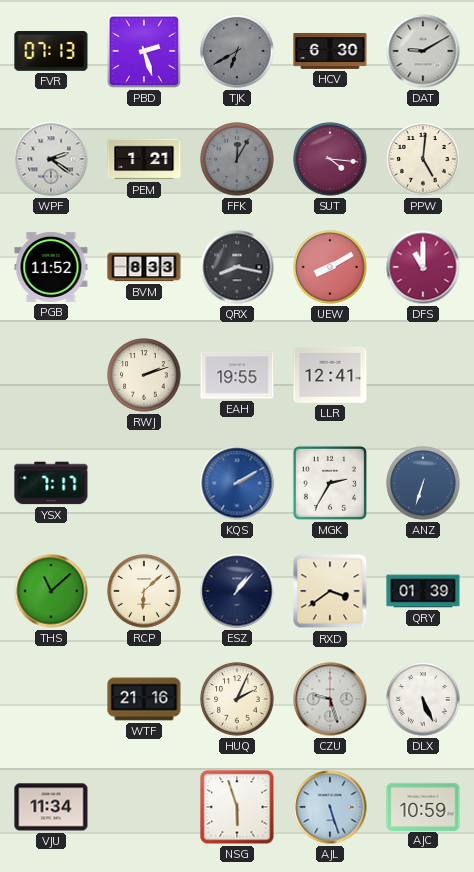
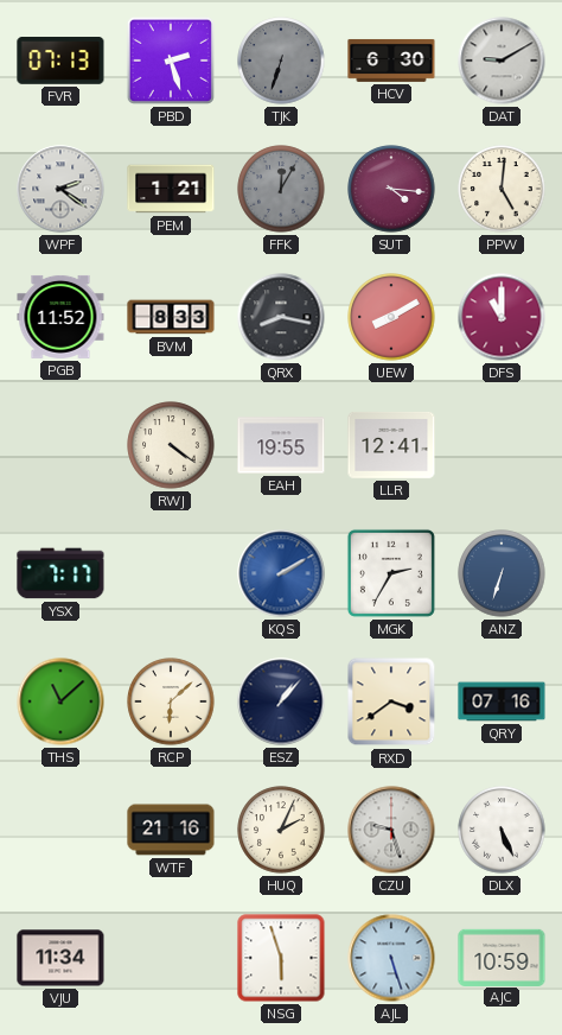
TJK: 6:40 -> 6:33
RWJ: 2:12 -> 4:21
QRY: 01:39 -> 07:16
